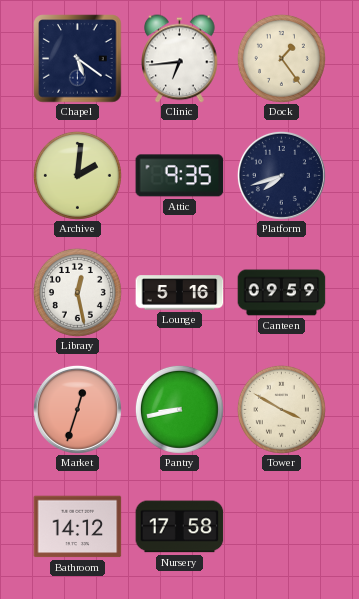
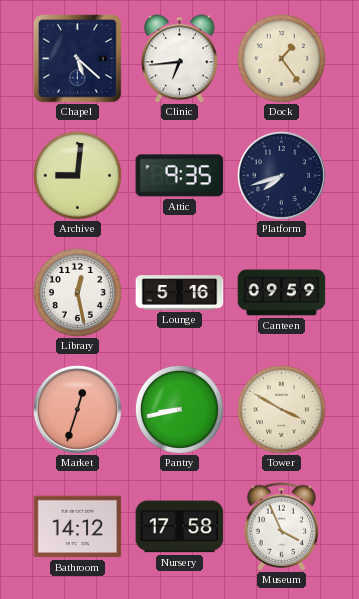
Chapel: 5:21 -> 5:22
Archive: 2:01 -> 9:01
Museum: none -> 3:56
